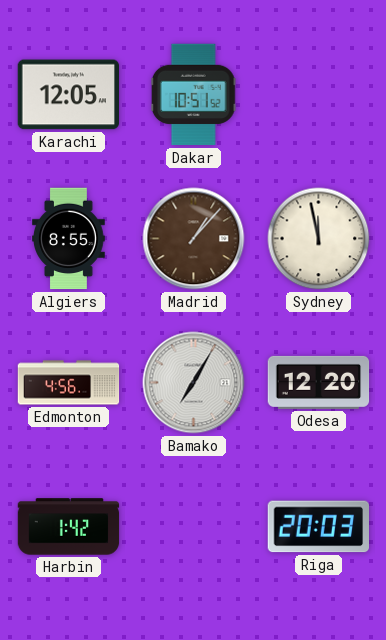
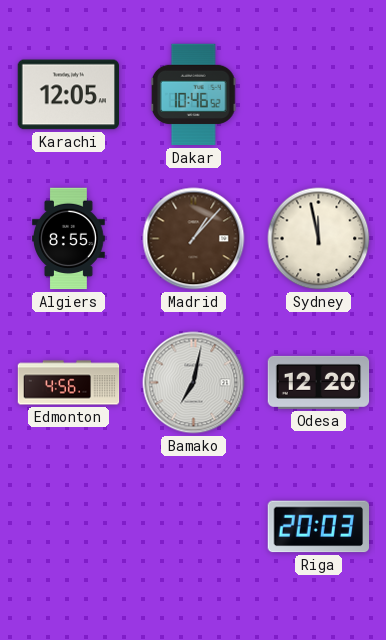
Dakar: 10:51 -> 10:46
Bamako: 7:05 -> 7:02
Harbin: 1:42 -> none
